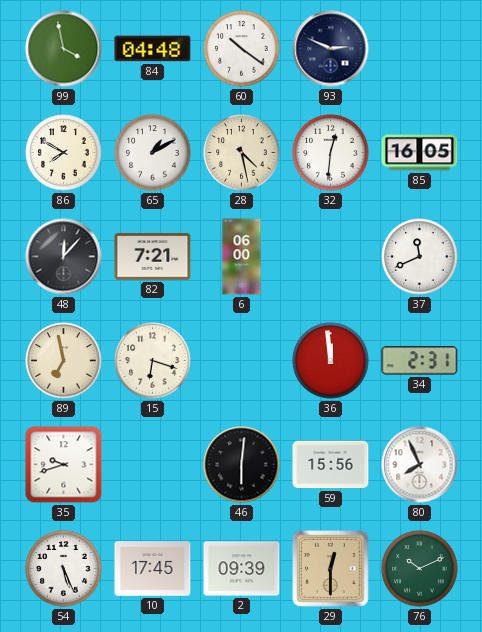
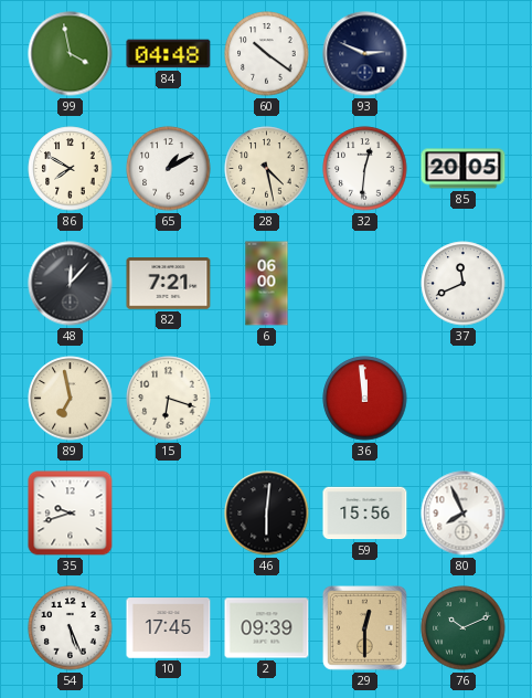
85: 16:05 -> 20:05
34: 2:31 -> none
